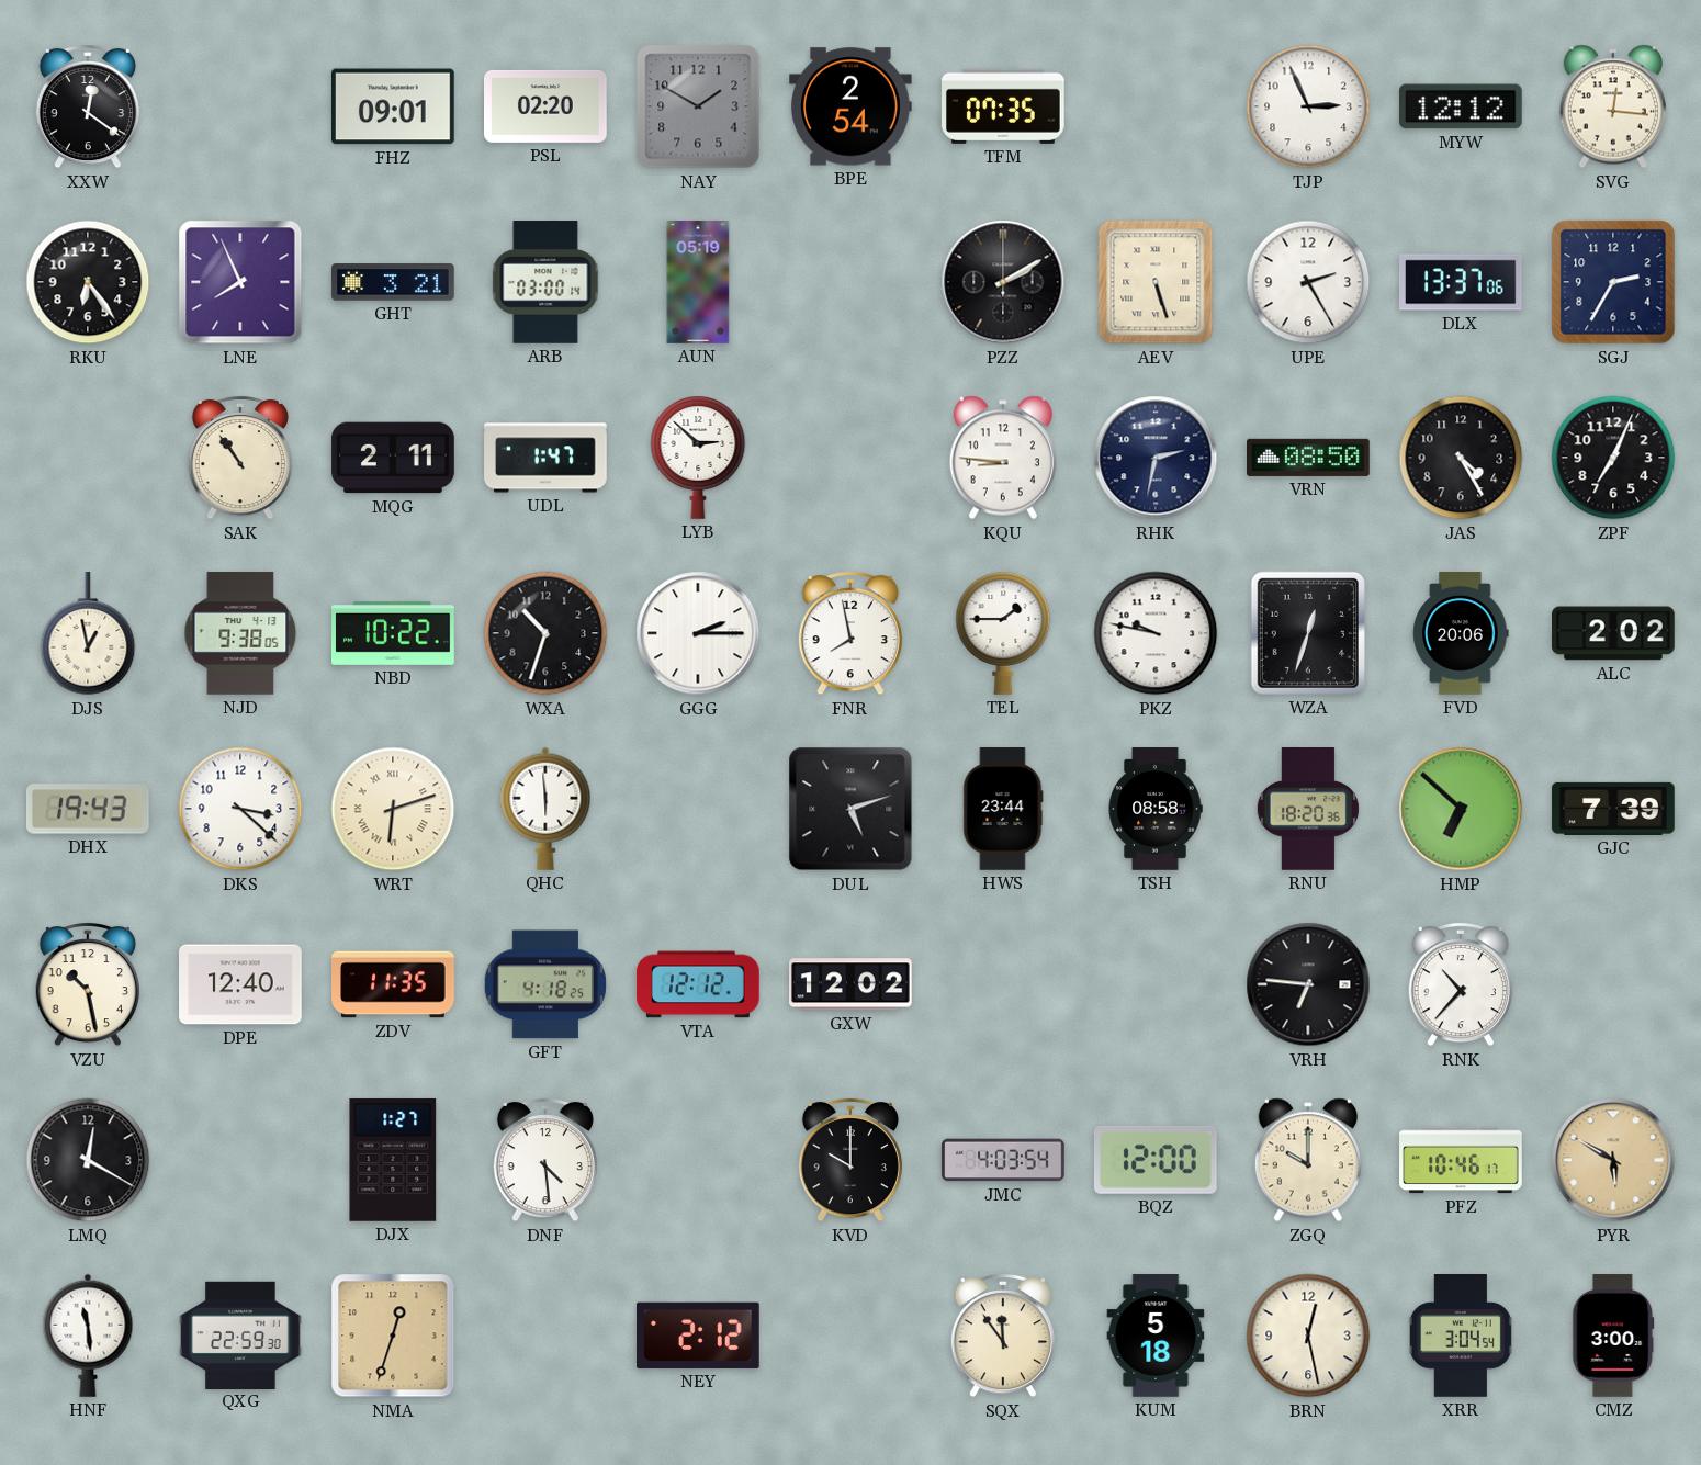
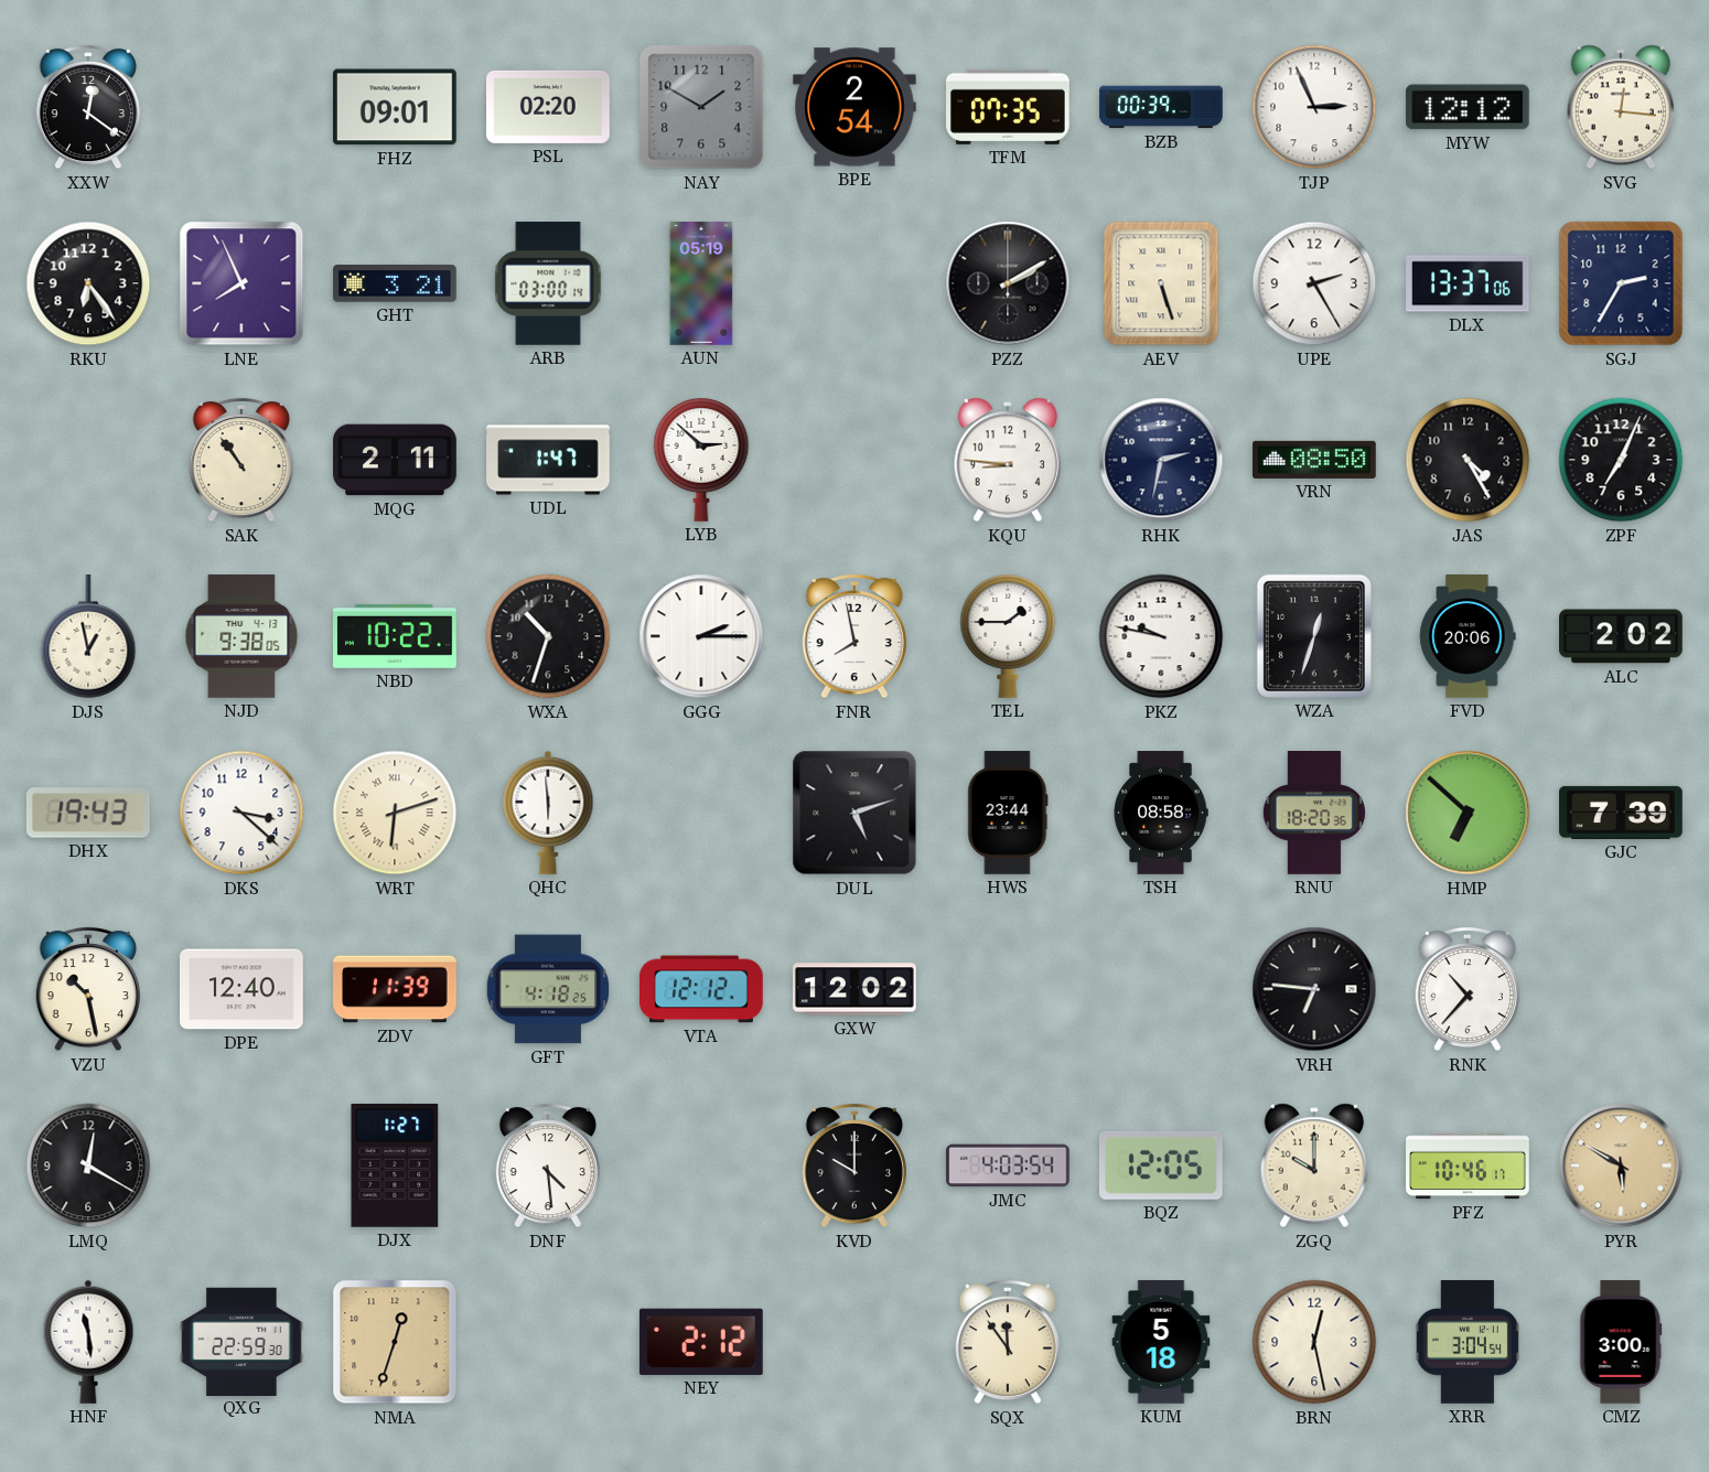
BZB: none -> 00:39
ZDV: 11:35 -> 11:39
BQZ: 12:00 -> 12:05
